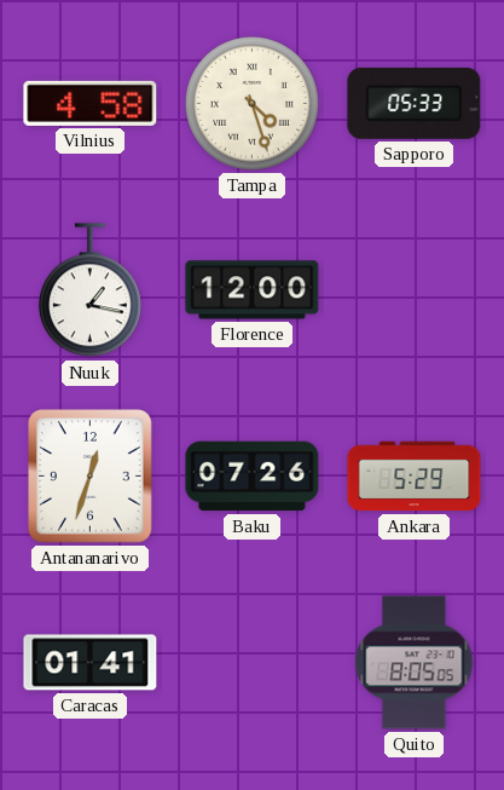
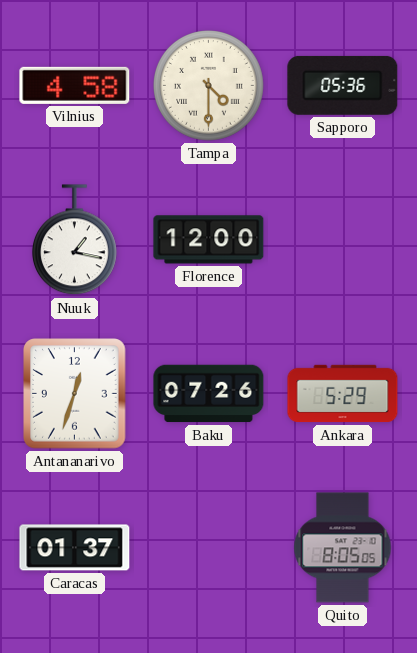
Tampa: 4:27 -> 4:30
Sapporo: 05:33 -> 05:36
Caracas: 01:41 -> 01:37
